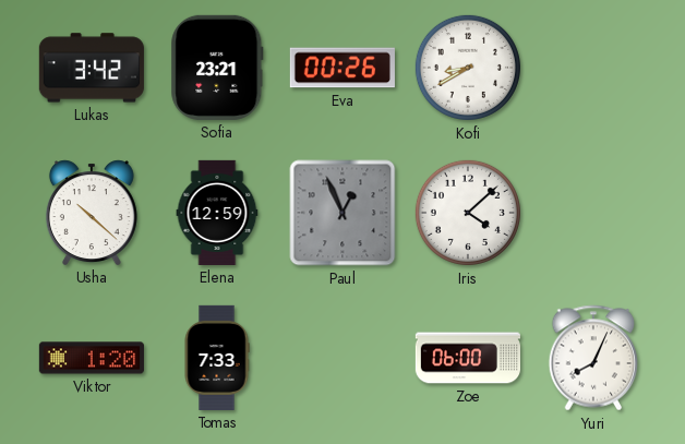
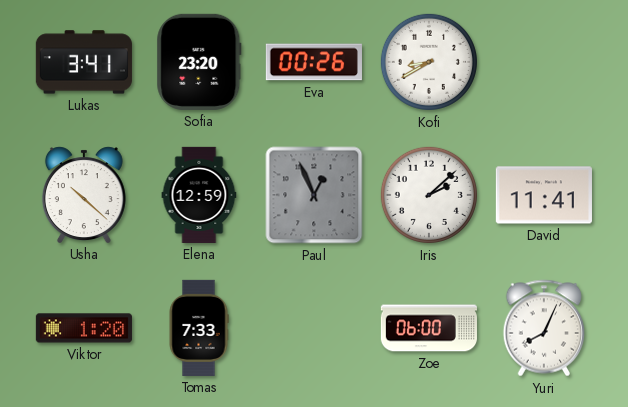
Lukas: 3:42 -> 3:41
Sofia: 23:21 -> 23:20
Iris: 4:08 -> 2:08
David: none -> 11:41
